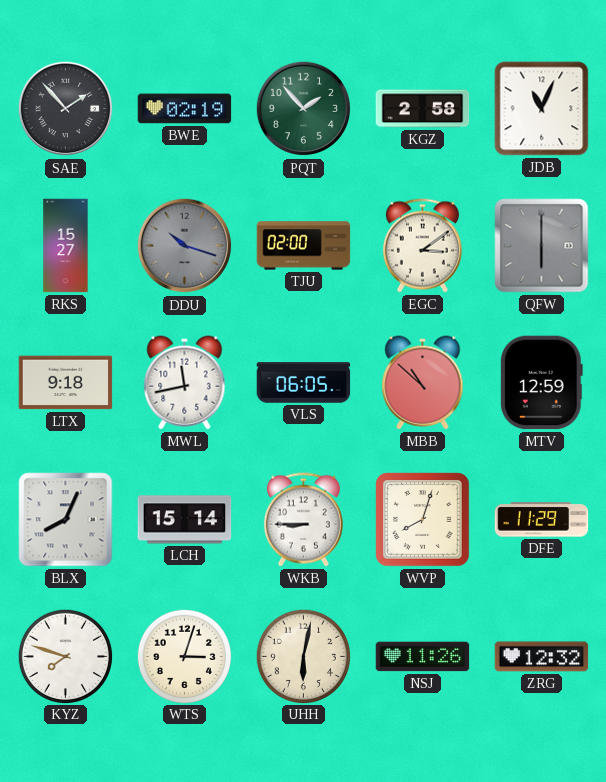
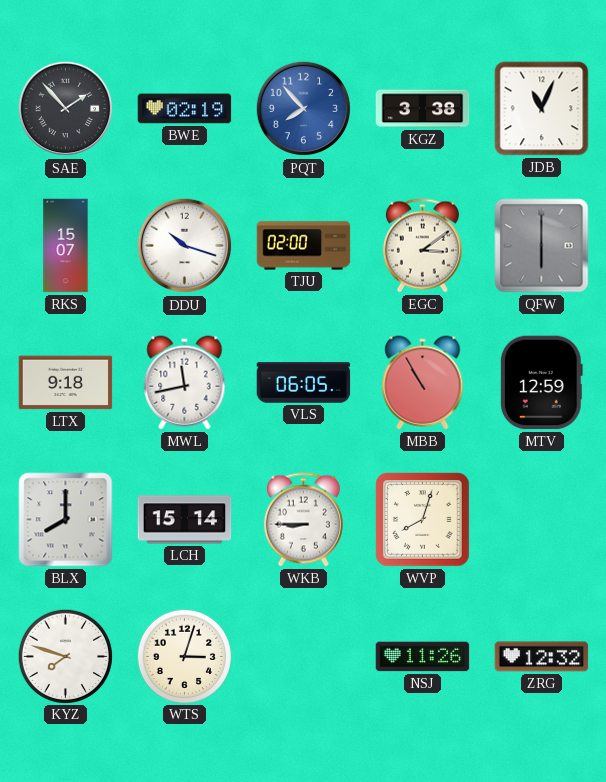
PQT: 1:53 -> 7:53
PQT dial: green -> blue
KGZ: 2:58 -> 3:38
RKS: 15:27 -> 15:07
DDU dial: grey -> white
MBB: 10:52 -> 10:55
BLX: 8:04 -> 8:00
DFE: 11:29 -> none
UHH: 6:02 -> none
